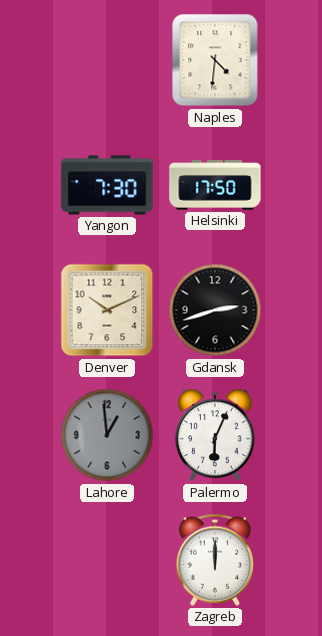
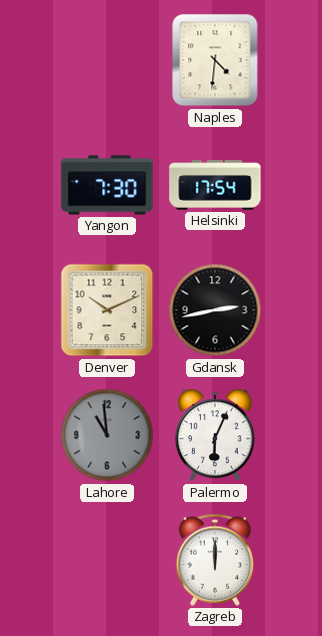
Helsinki: 17:50 -> 17:54
Gdansk: 2:42 -> 2:43
Lahore: 12:59 -> 10:59
